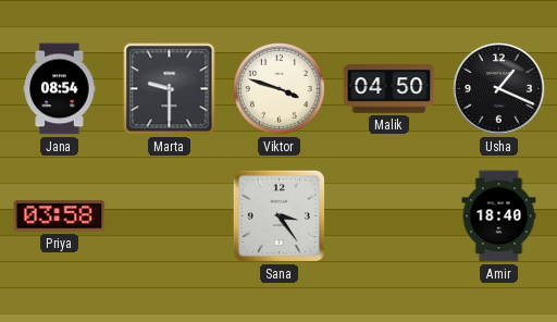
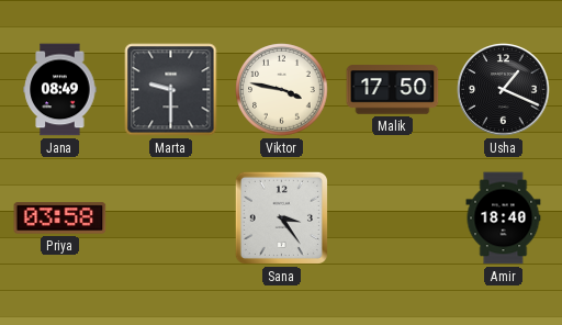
Jana: 08:54 -> 08:49
Viktor: 3:48 -> 3:47
Malik: 04:50 -> 17:50
